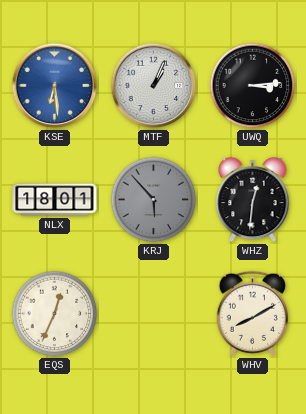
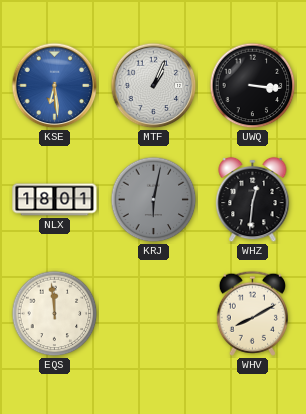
UWQ: 3:14 -> 3:16
KRJ: 5:53 -> 6:02
EQS: 12:34 -> 11:59
